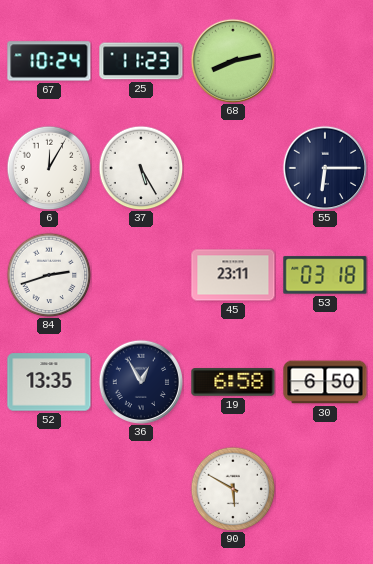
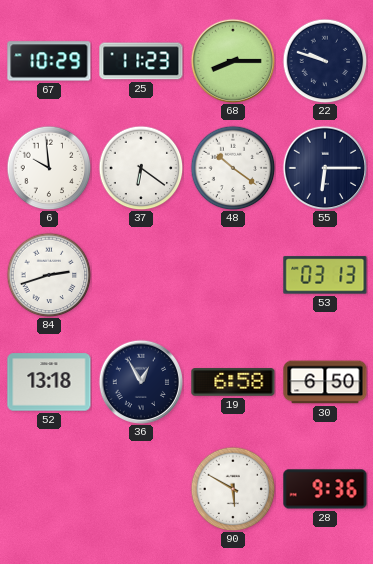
67: 10:24 -> 10:29
68: 8:13 -> 8:15
22: none -> 9:48
6: 12:05 -> 9:59
37: 5:25 -> 6:21
48: none -> 10:21
45: 23:11 -> none
53: 03:18 -> 03:13
52: 13:35 -> 13:18
28: none -> 9:36
